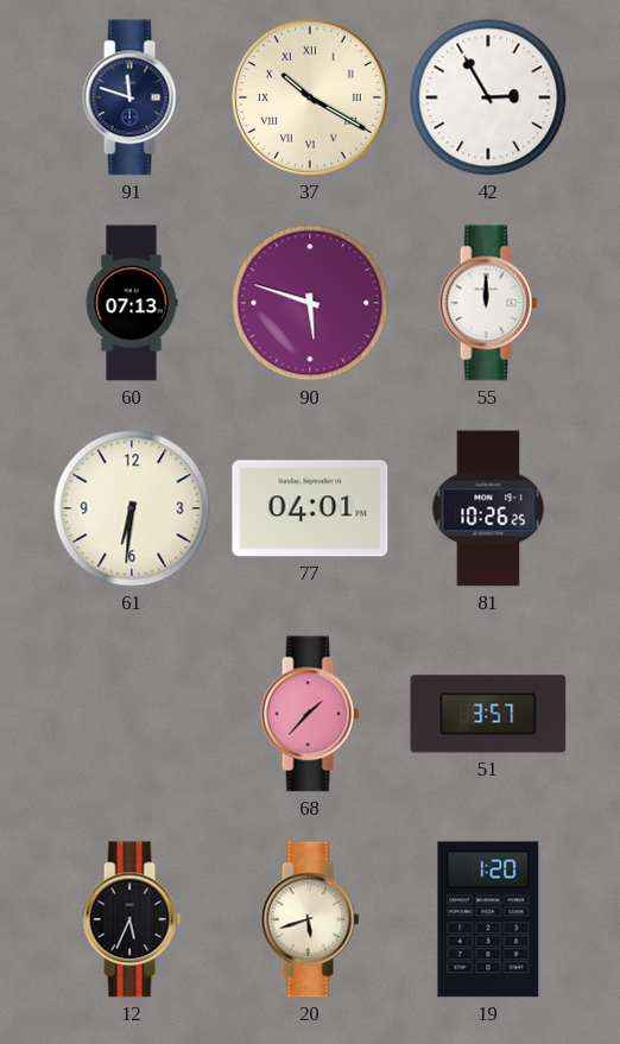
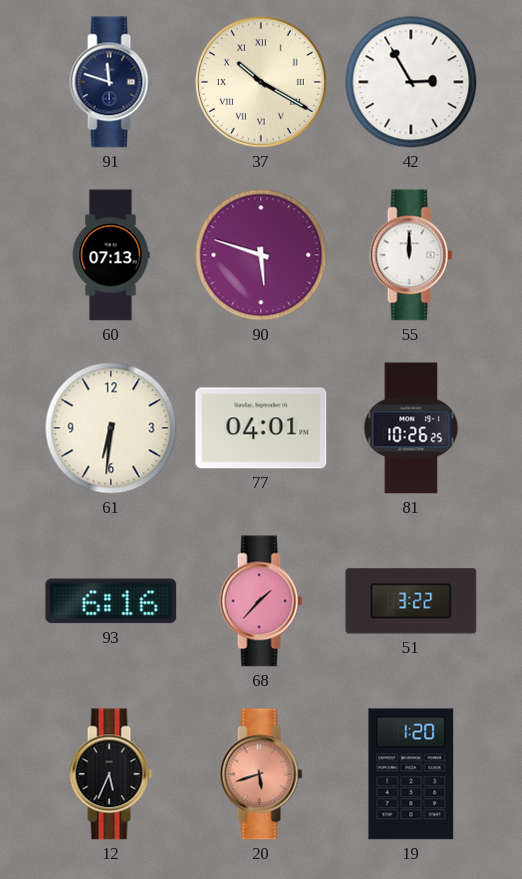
93: none -> 6:16
51: 3:57 -> 3:22
20 dial: cream -> salmon
